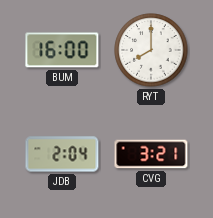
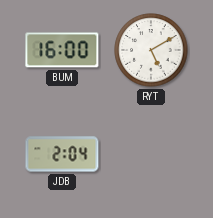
RYT: 8:00 -> 5:10
CVG: 3:21 -> none
